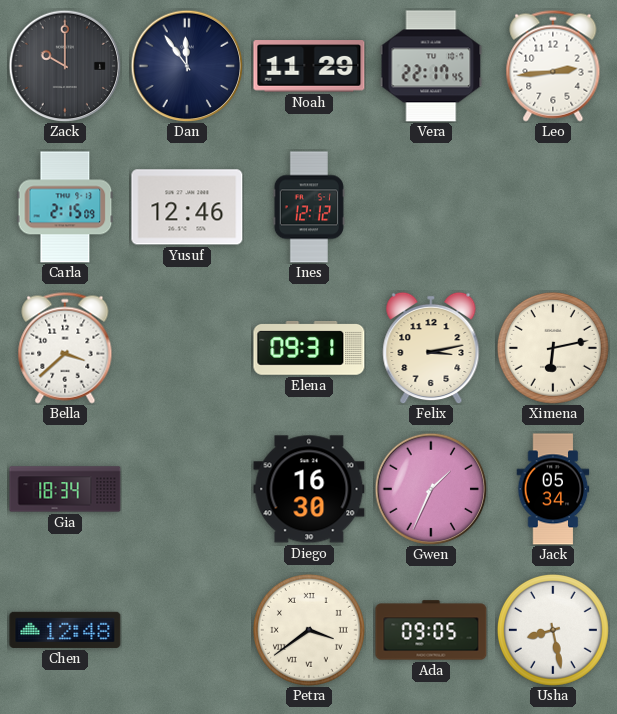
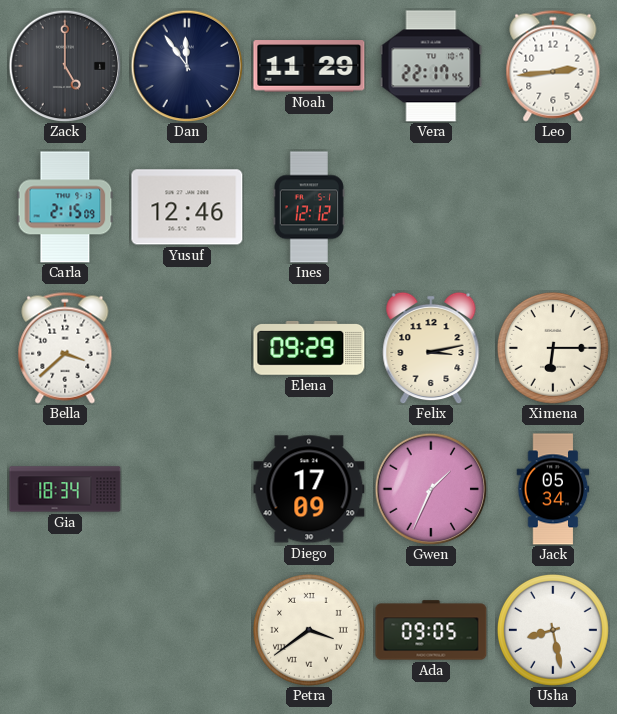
Zack: 10:00 -> 5:00
Elena: 09:31 -> 09:29
Ximena: 6:13 -> 6:15
Diego: 16:30 -> 17:09
Chen: 12:48 -> none
